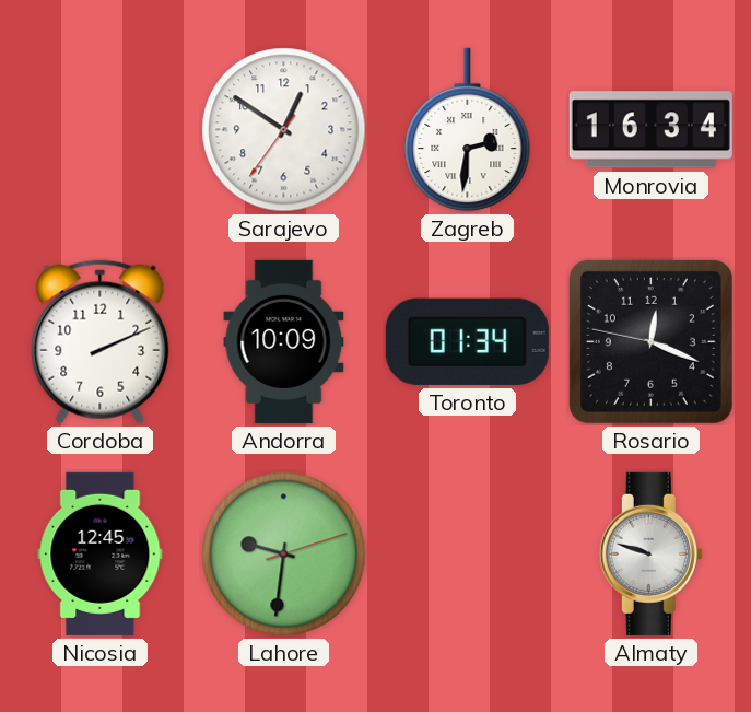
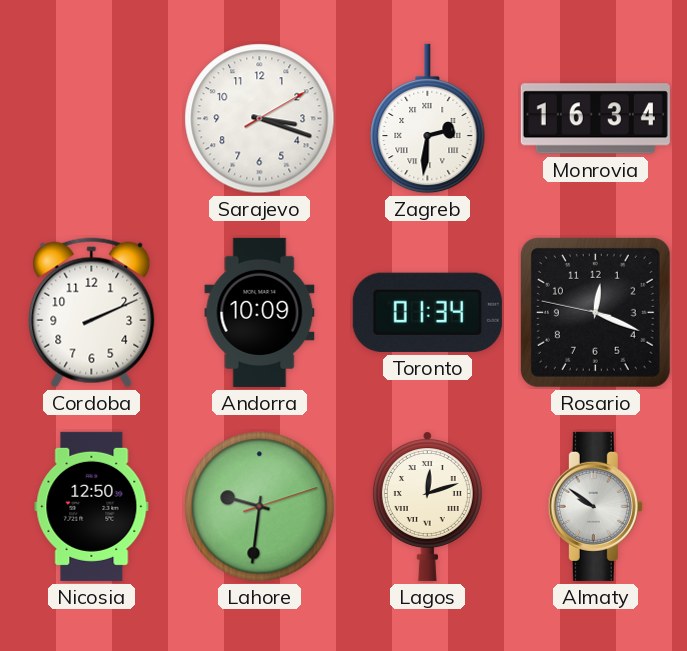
Sarajevo: 12:50 -> 3:18
Nicosia: 12:45 -> 12:50
Lagos: none -> 12:12
Almaty: 9:48 -> 9:51
